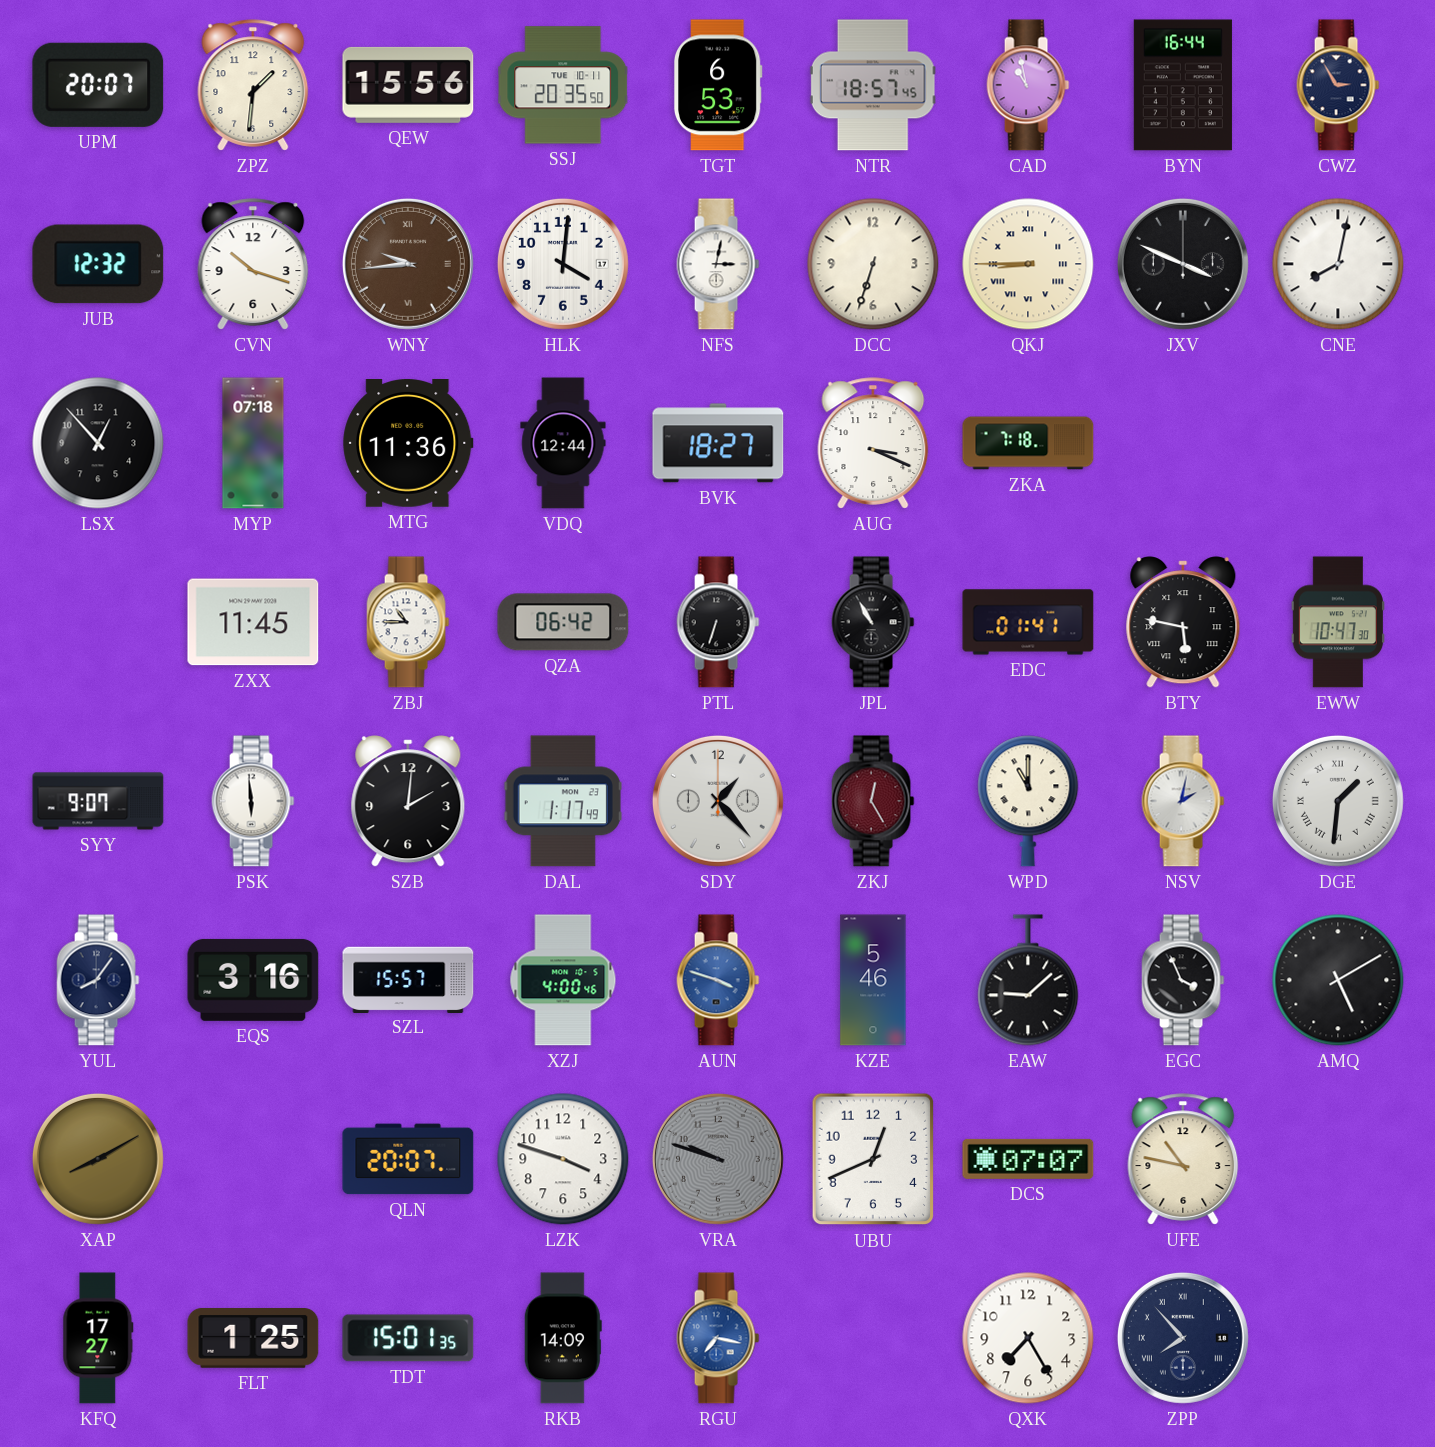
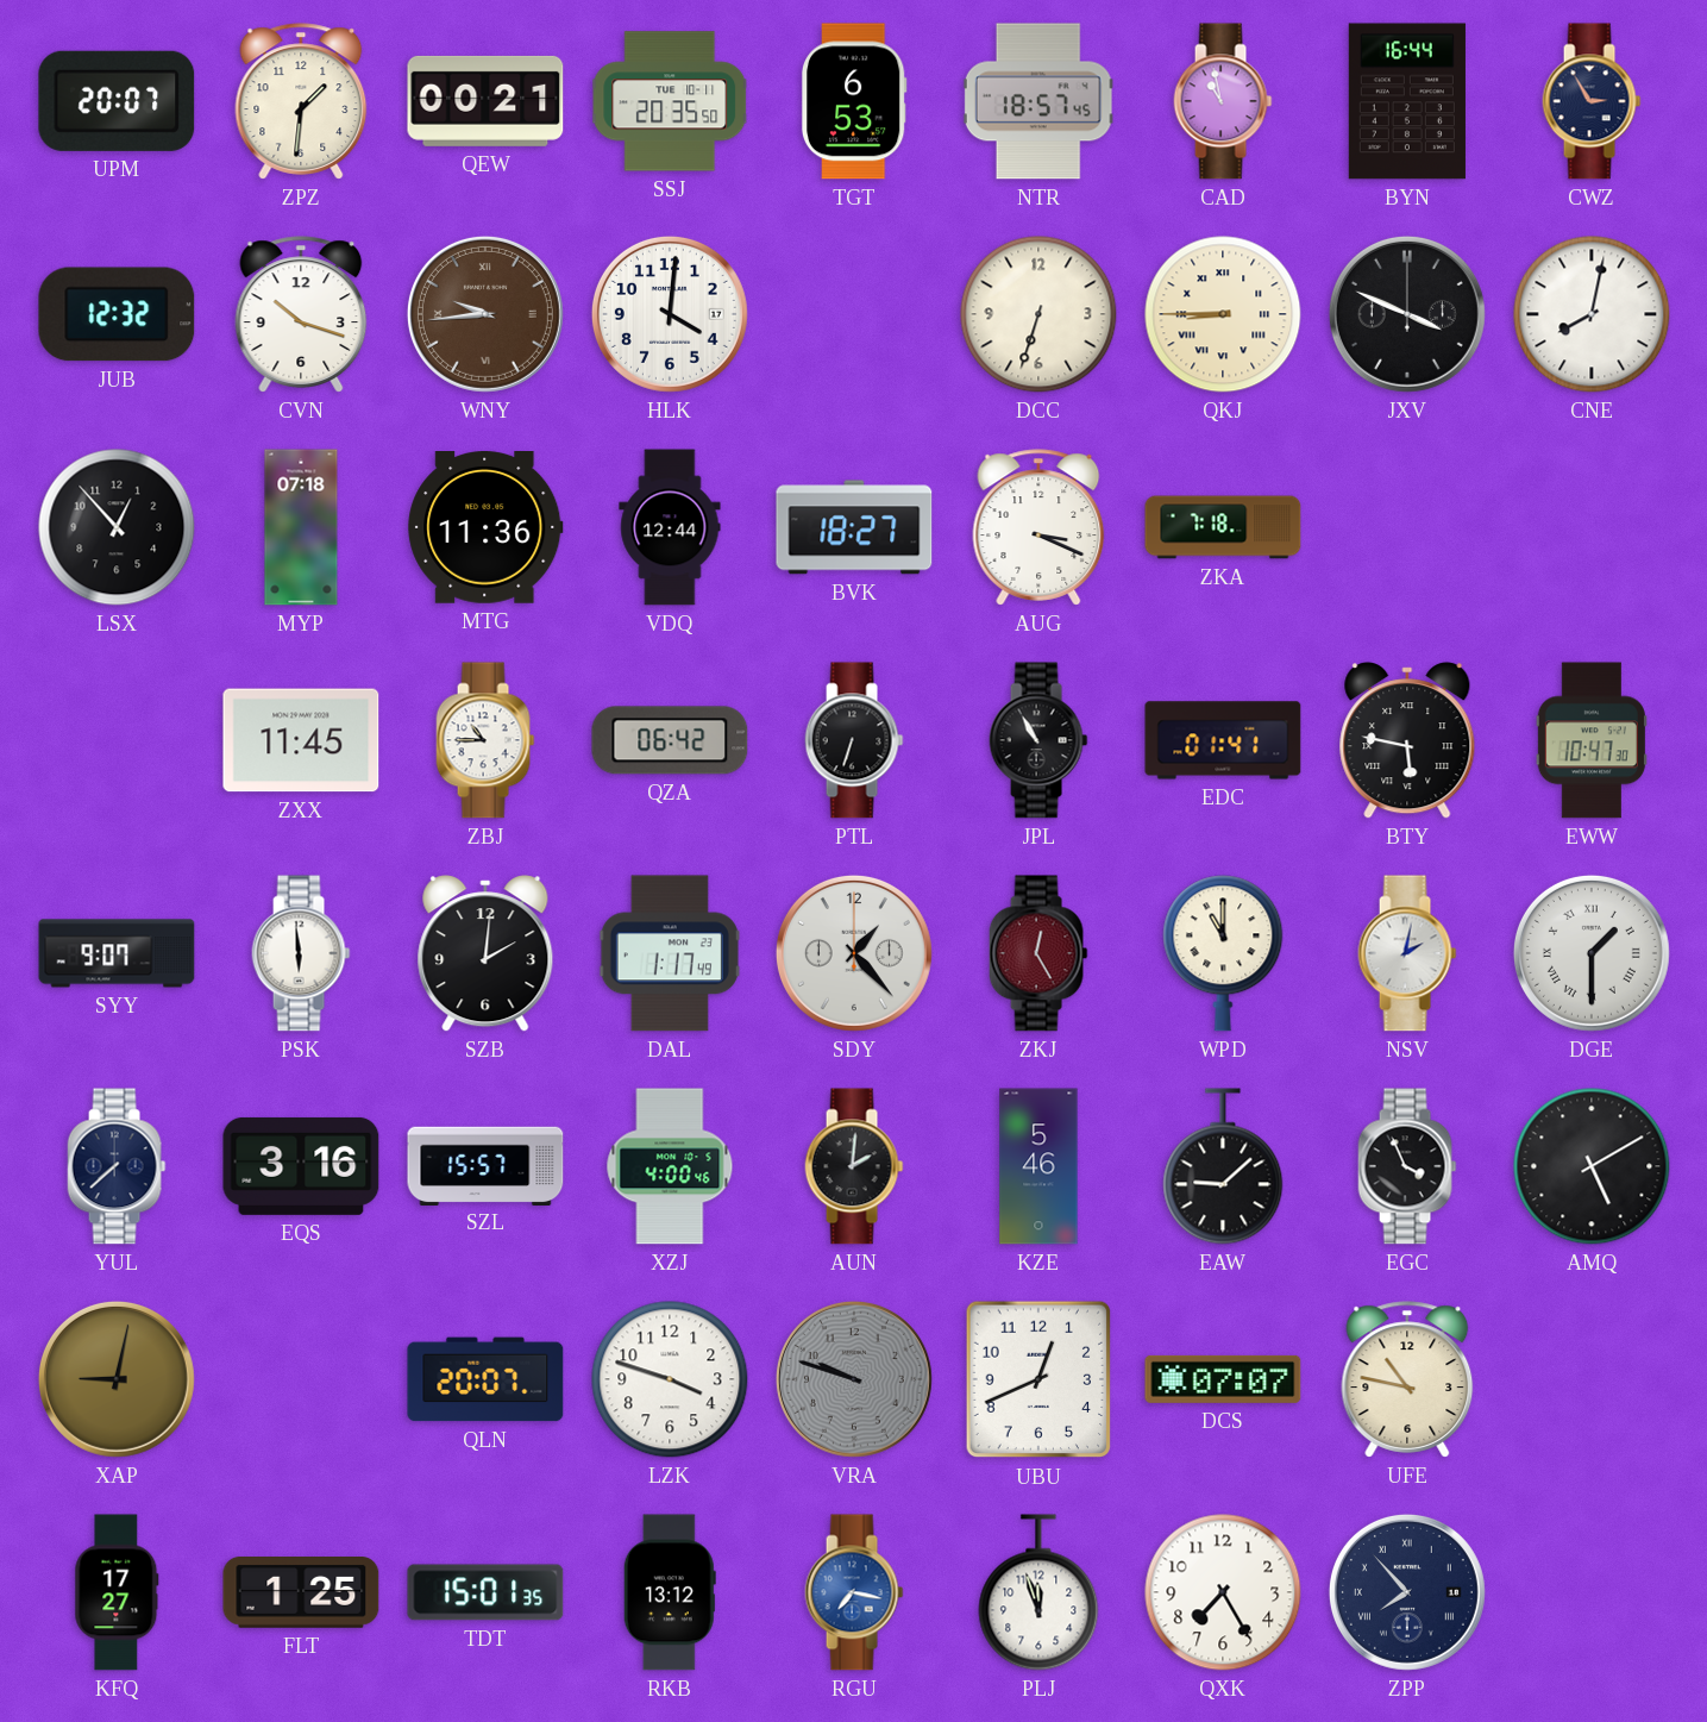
QEW: 15:56 -> 00:21
NFS: 3:02 -> none
DGE: 1:31 -> 1:30
YUL: 8:06 -> 7:38
AUN: 3:48 -> 2:01
AUN dial: blue -> black
XAP: 8:10 -> 9:02
RKB: 14:09 -> 13:12
PLJ: none -> 11:57
